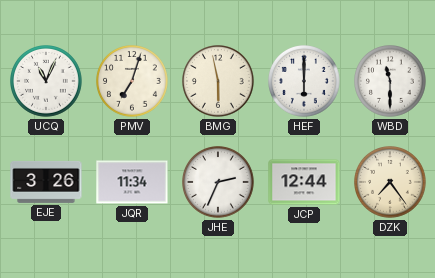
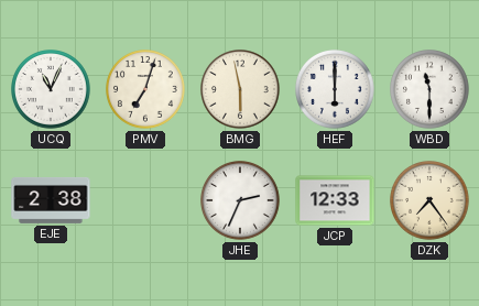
EJE: 3:26 -> 2:38
JQR: 11:34 -> none
JCP: 12:44 -> 12:33
